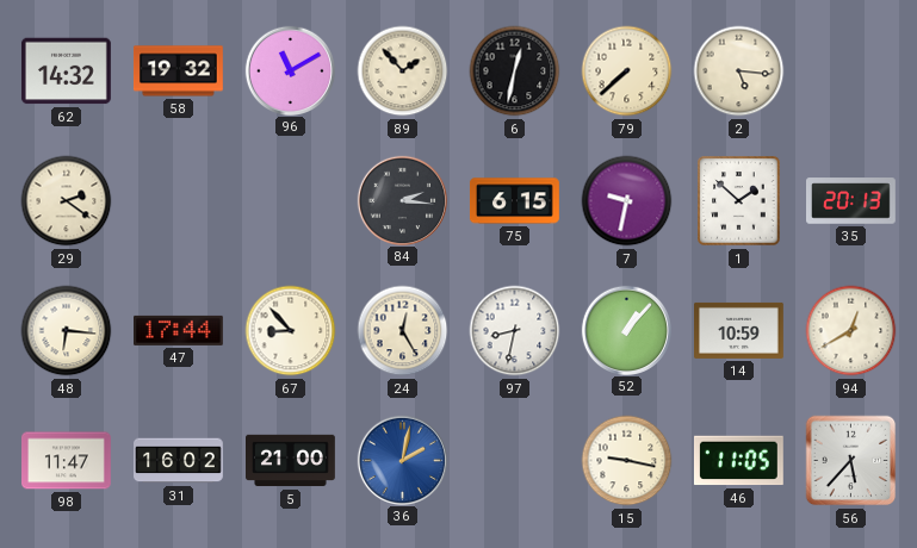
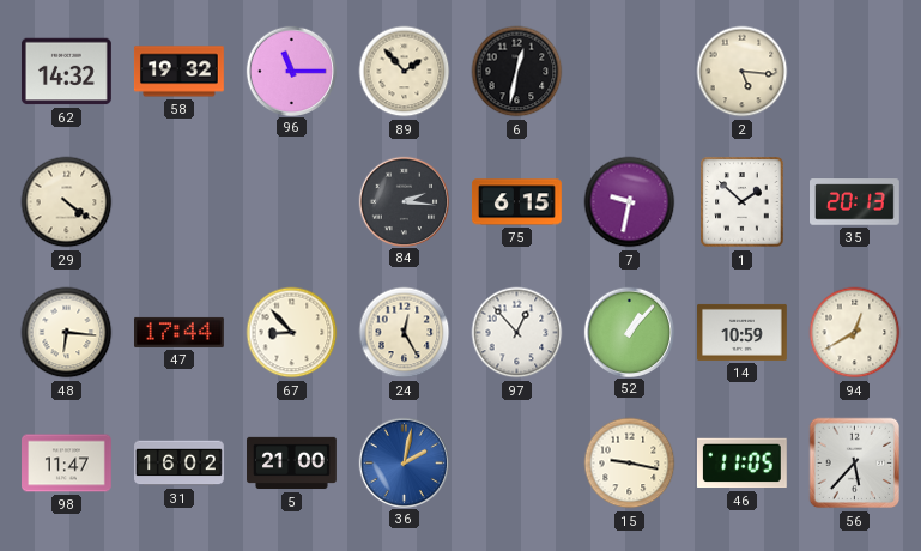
96: 11:10 -> 11:15
79: 7:38 -> none
29: 2:21 -> 4:21
97: 8:32 -> 12:53
